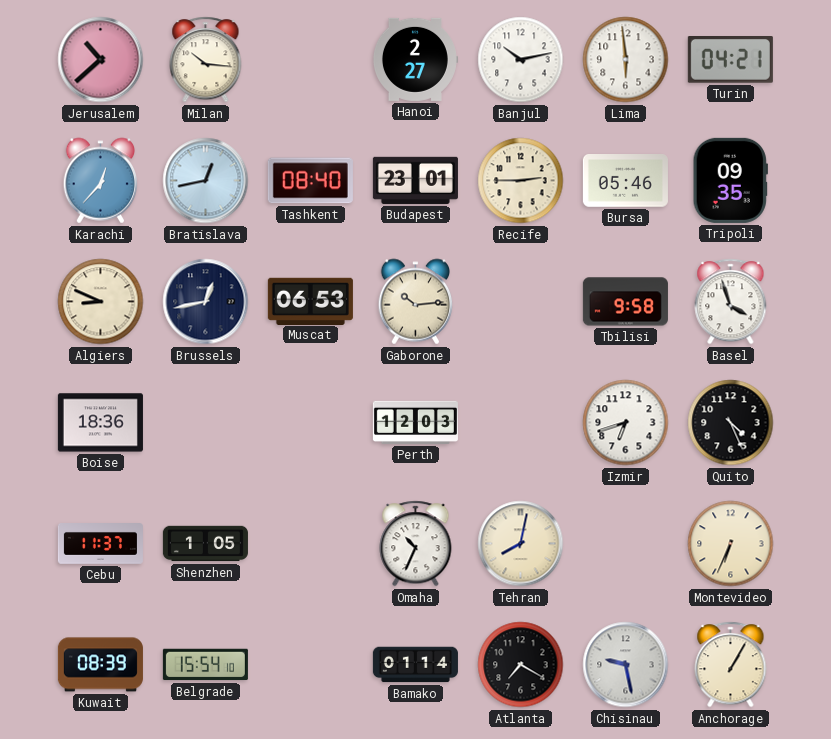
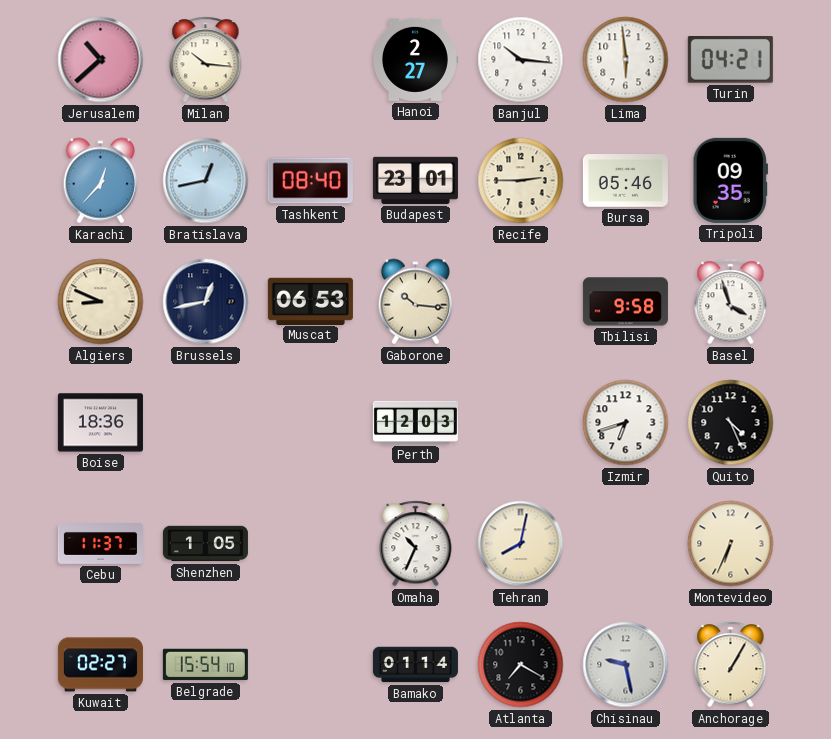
Banjul: 10:13 -> 10:16
Gaborone: 10:14 -> 10:16
Kuwait: 08:39 -> 02:27
